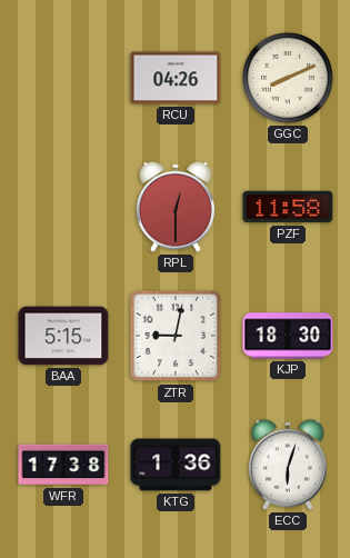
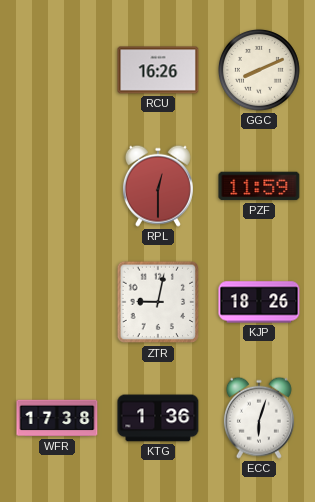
RCU: 04:26 -> 16:26
PZF: 11:58 -> 11:59
BAA: 5:15 -> none
KJP: 18:30 -> 18:26
